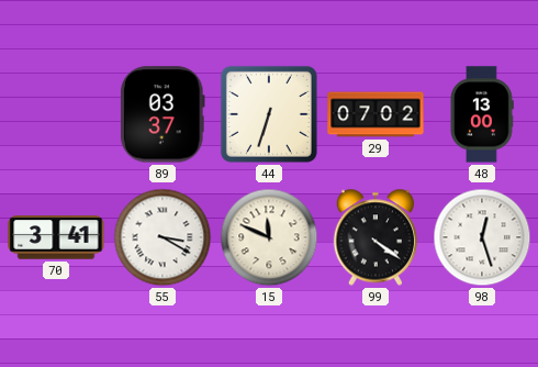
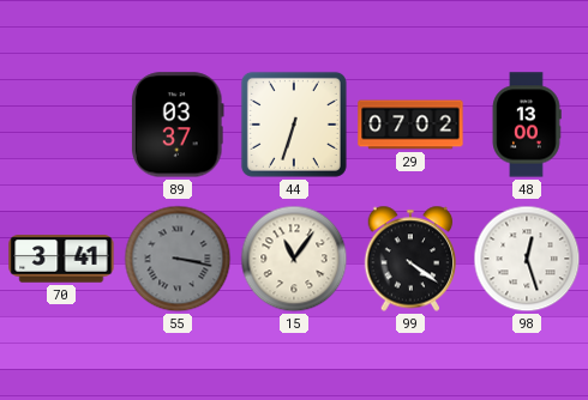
55: 3:20 -> 3:17
55 dial: white -> grey
15: 11:49 -> 11:06
